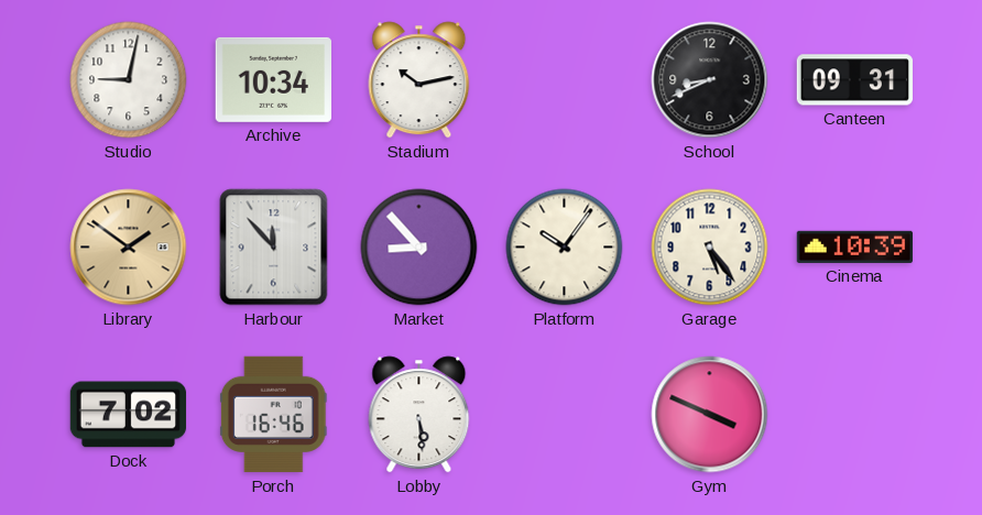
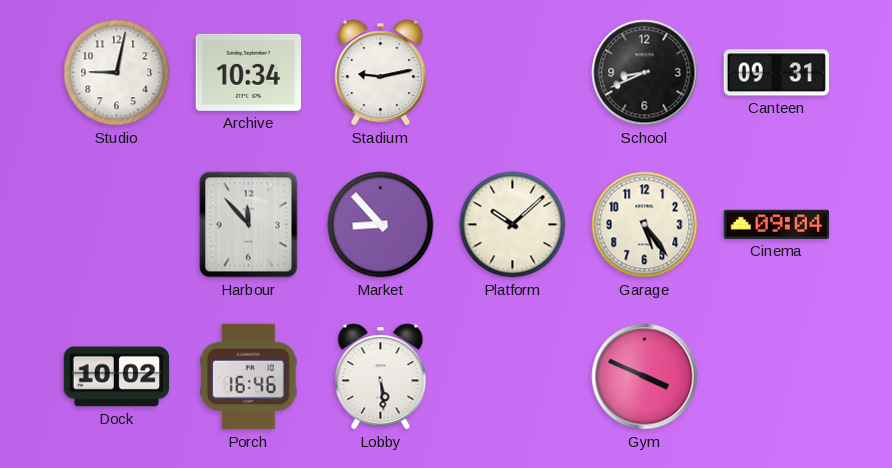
Stadium: 10:13 -> 9:13
Library: 1:51 -> none
Platform: 10:06 -> 10:08
Cinema: 10:39 -> 09:04
Dock: 7:02 -> 10:02
